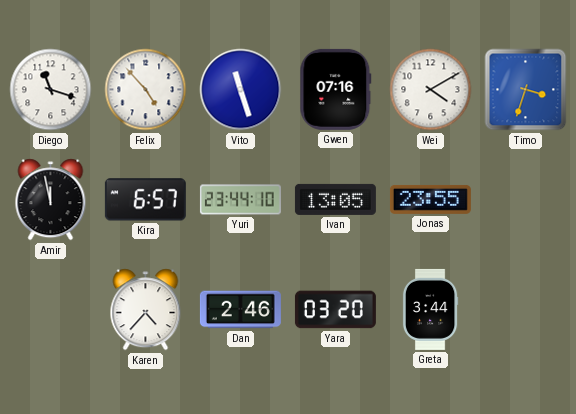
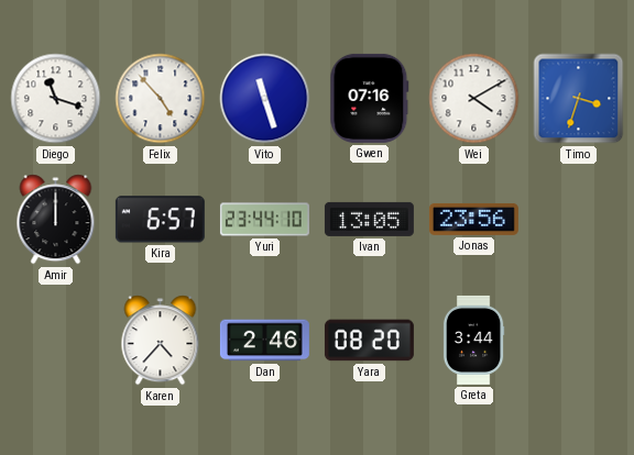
Amir: 11:58 -> 12:00
Jonas: 23:55 -> 23:56
Yara: 03:20 -> 08:20
